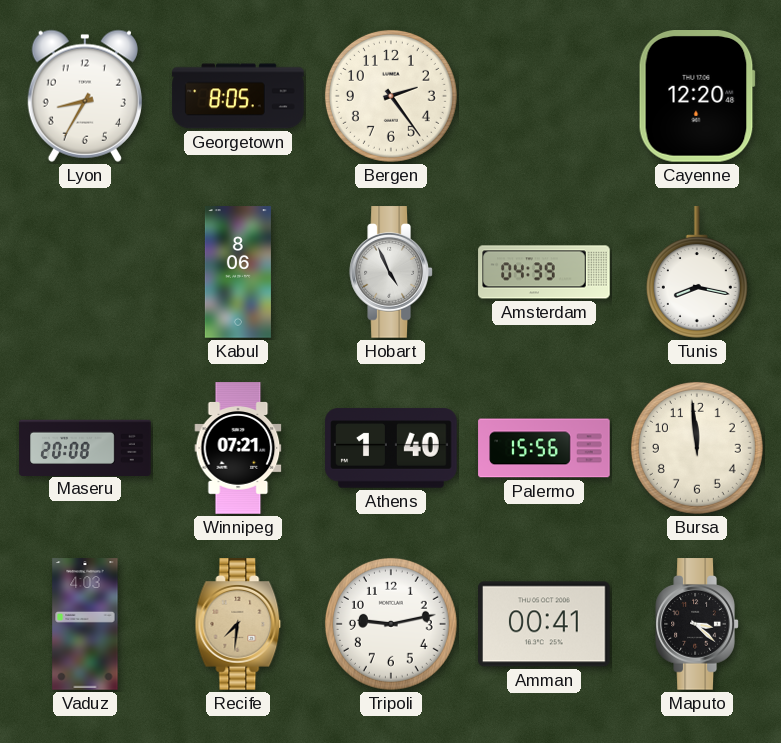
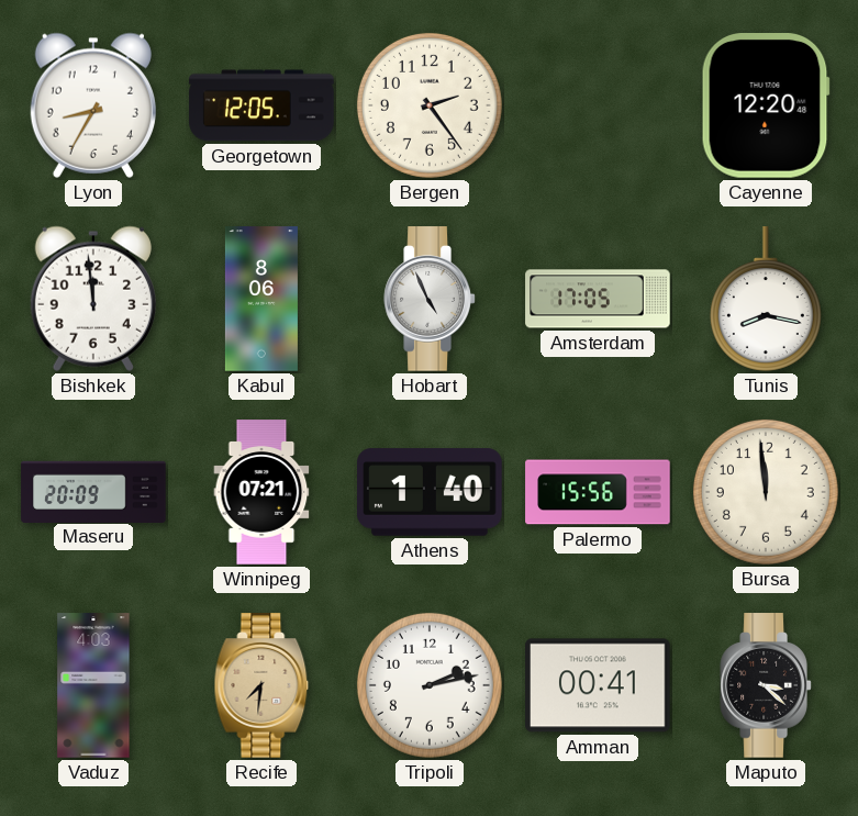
Georgetown: 8:05 -> 12:05
Bishkek: none -> 11:59
Amsterdam: 04:39 -> 17:05
Maseru: 20:08 -> 20:09
Tripoli: 9:13 -> 2:13
